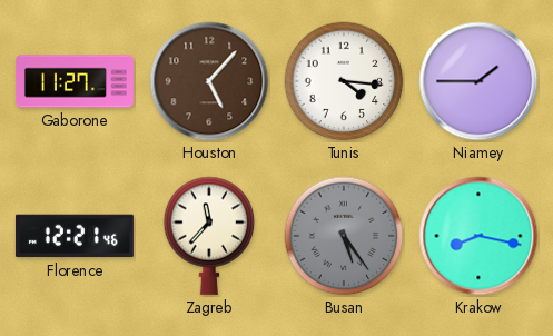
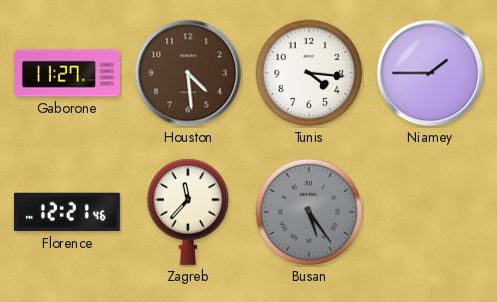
Houston: 5:07 -> 4:29
Krakow: 8:17 -> none
